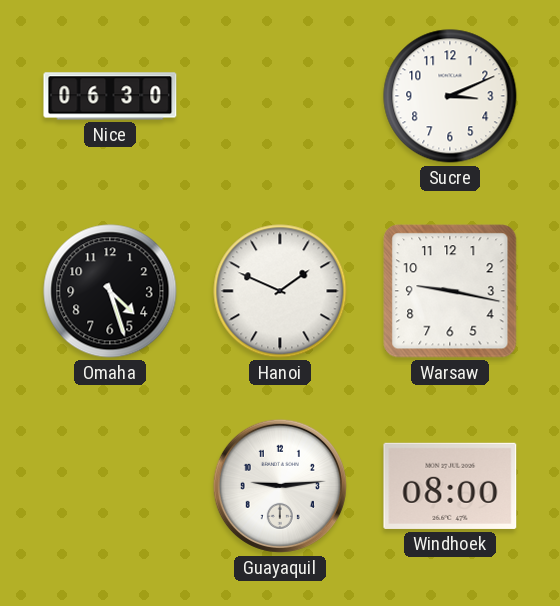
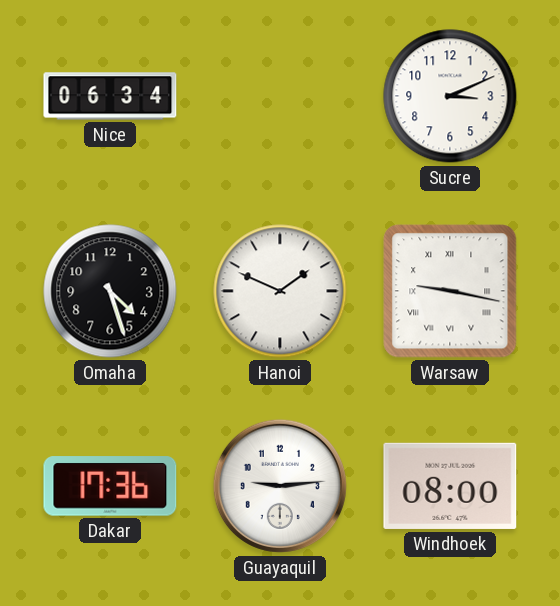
Nice: 06:30 -> 06:34
Warsaw numerals: Arabic -> Roman
Dakar: none -> 17:36
